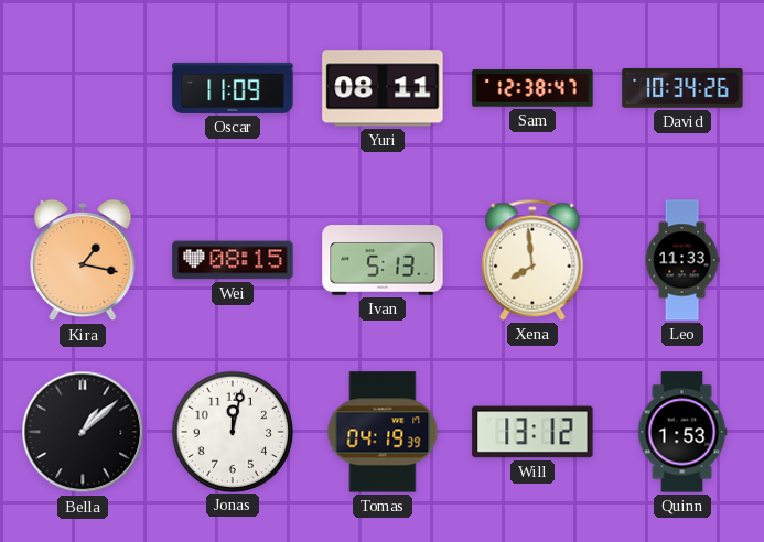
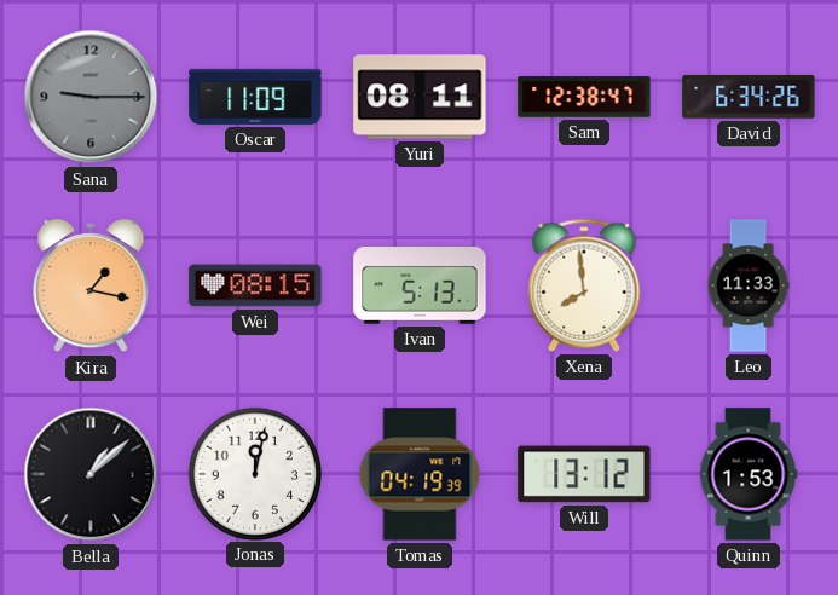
Sana: none -> 9:15
David: 10:34 -> 6:34
